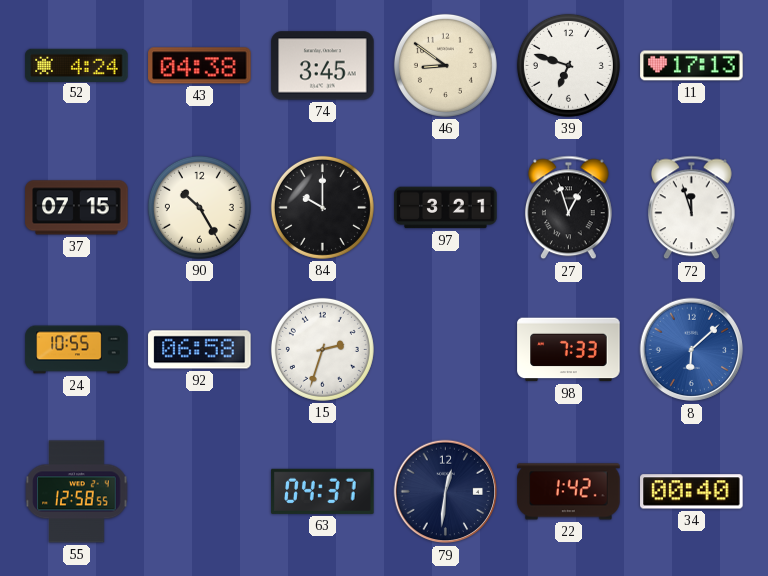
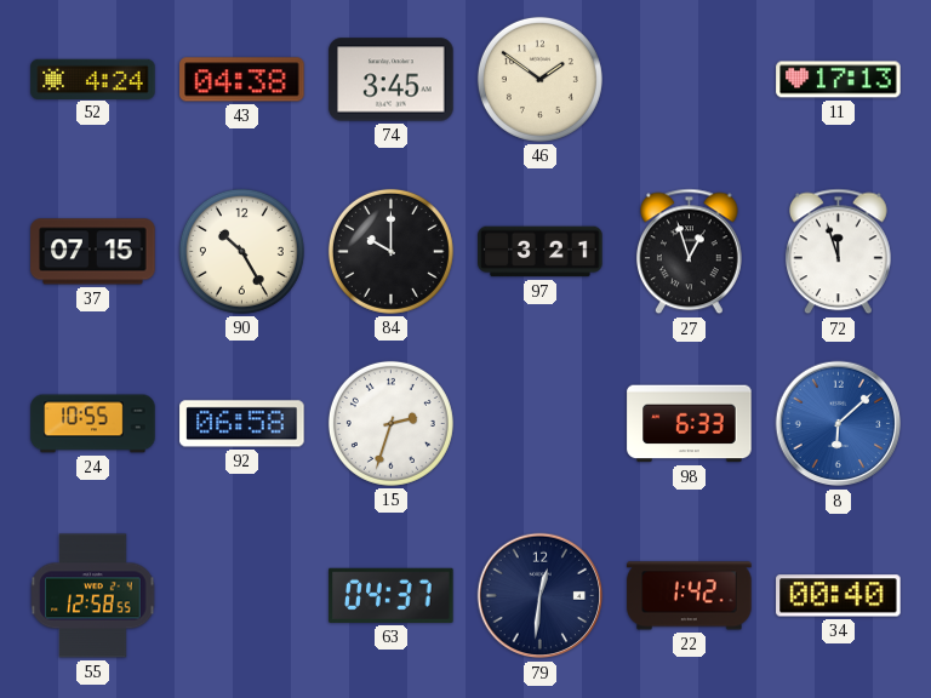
46: 8:51 -> 1:51
39: 6:48 -> none
98: 7:33 -> 6:33
